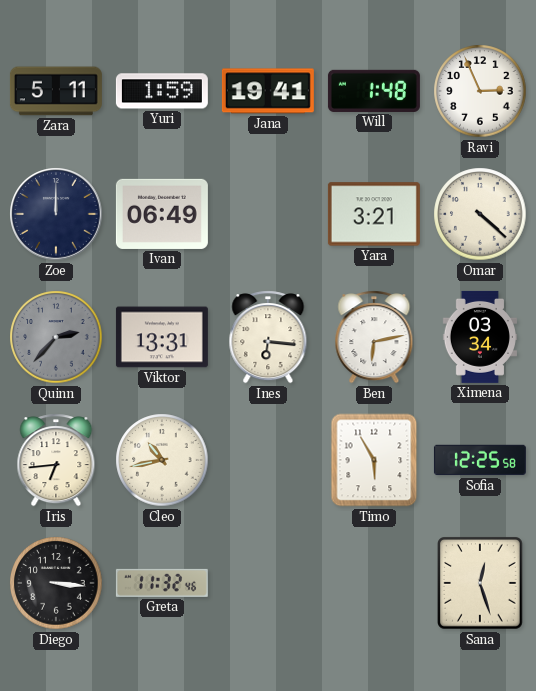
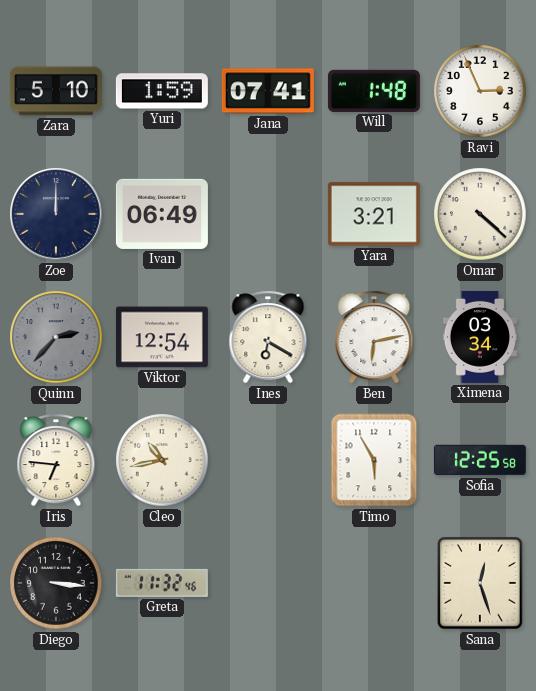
Zara: 5:11 -> 5:10
Jana: 19:41 -> 07:41
Viktor: 13:31 -> 12:54
Ines: 6:16 -> 6:20
Iris: 6:44 -> 6:46
